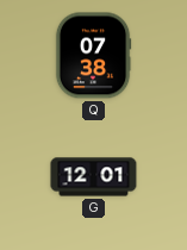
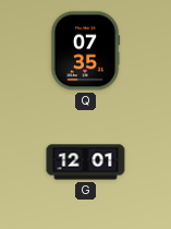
Q: 07:38 -> 07:35
